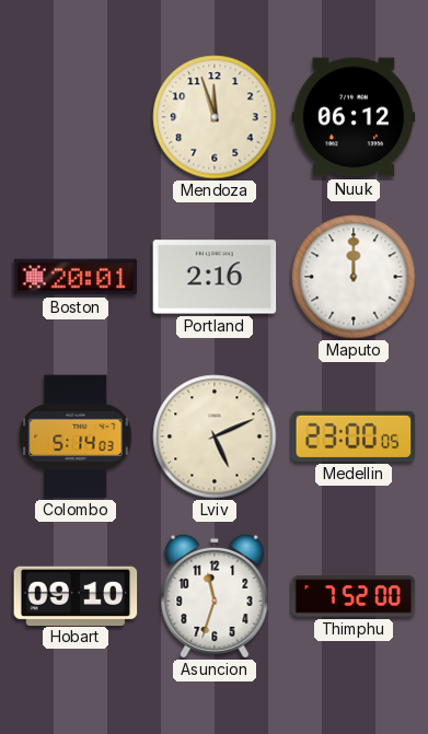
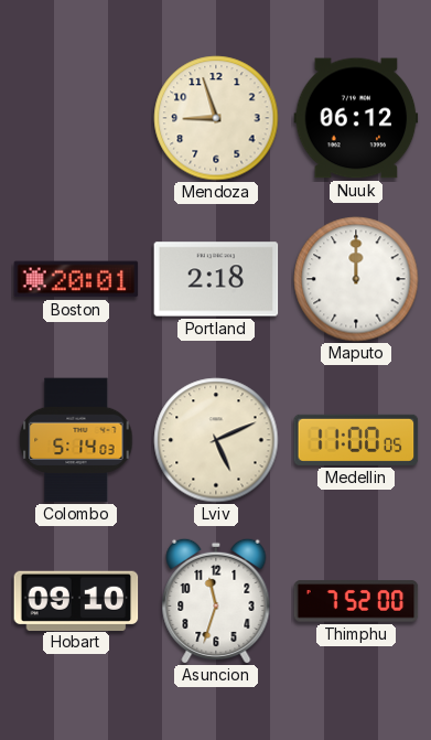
Mendoza: 11:57 -> 8:57
Portland: 2:16 -> 2:18
Medellin: 23:00 -> 11:00
